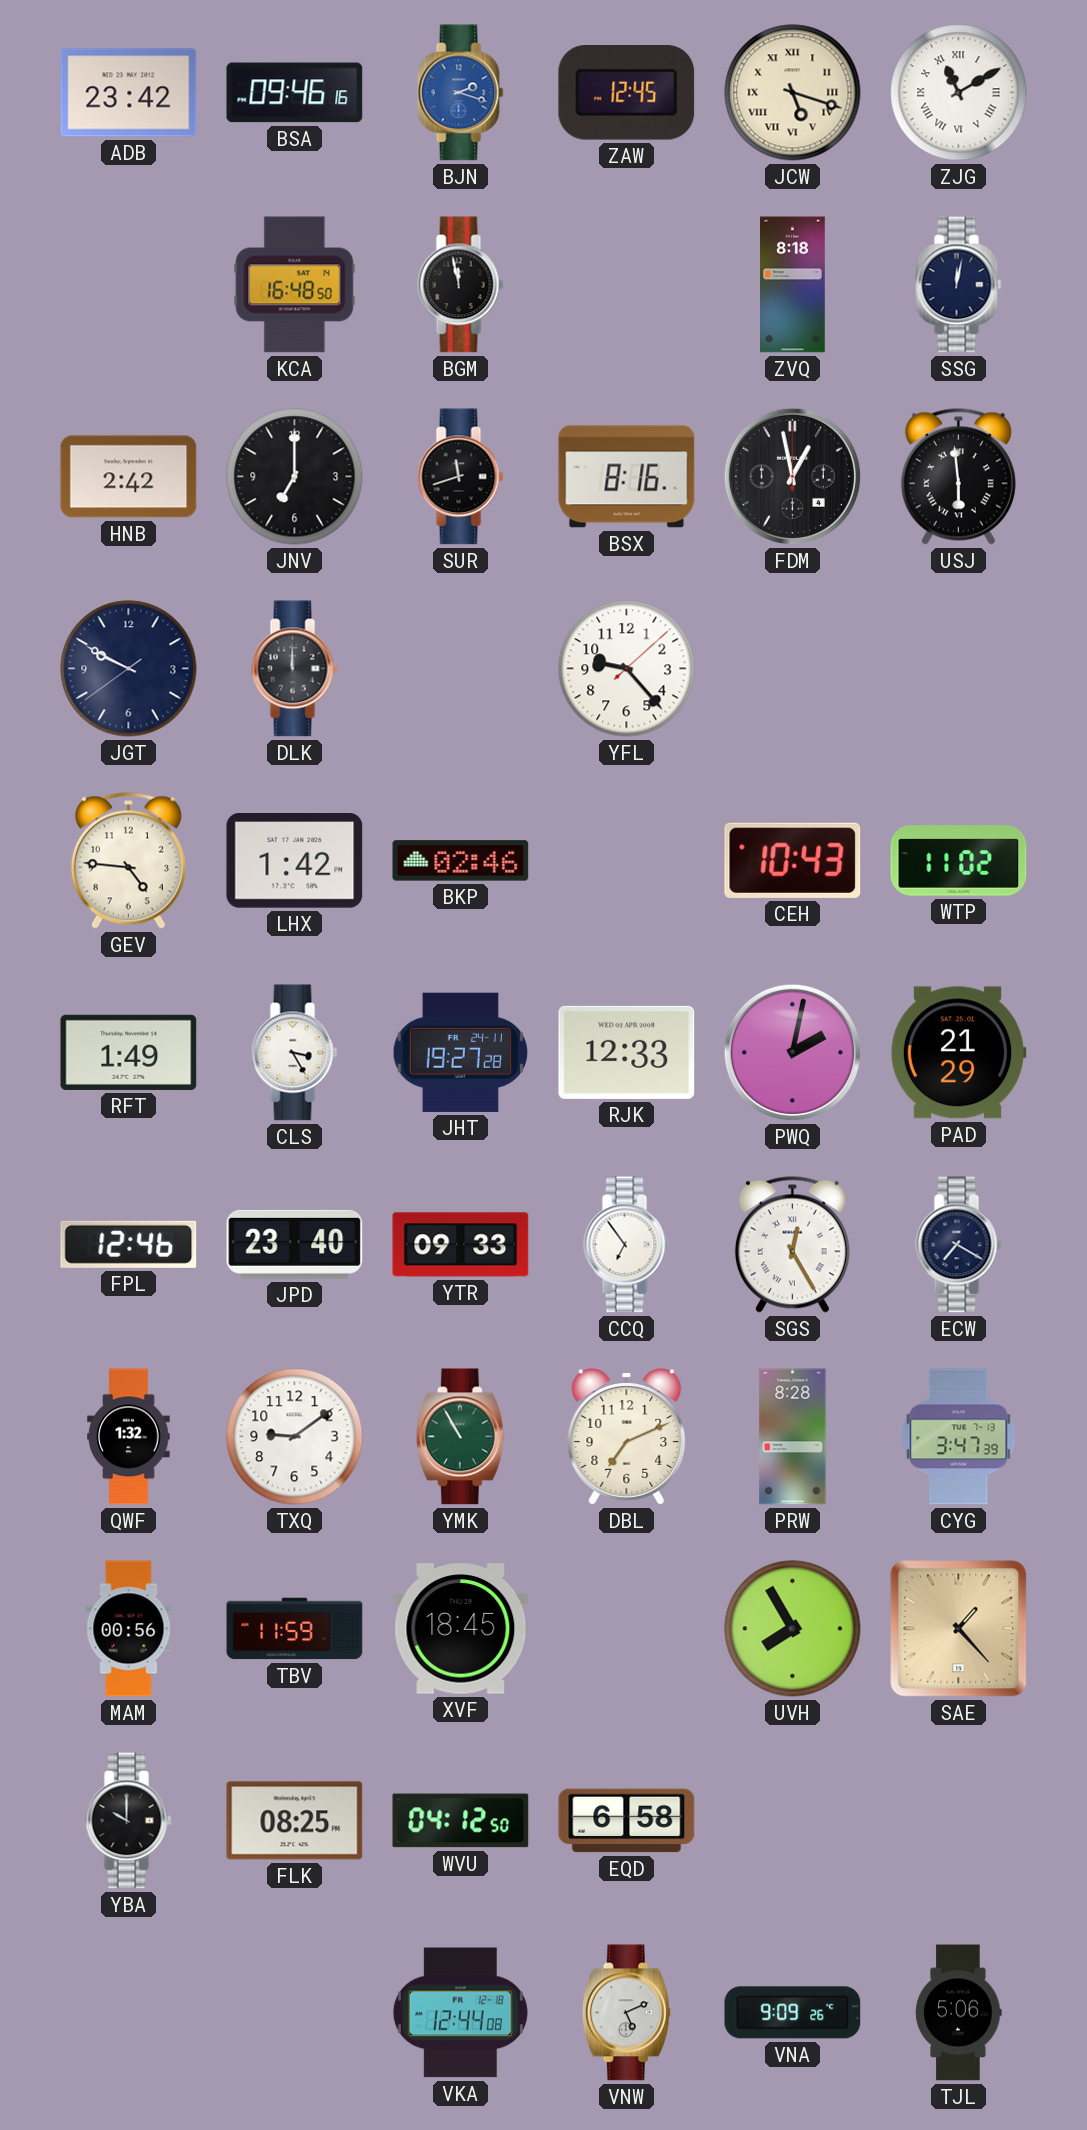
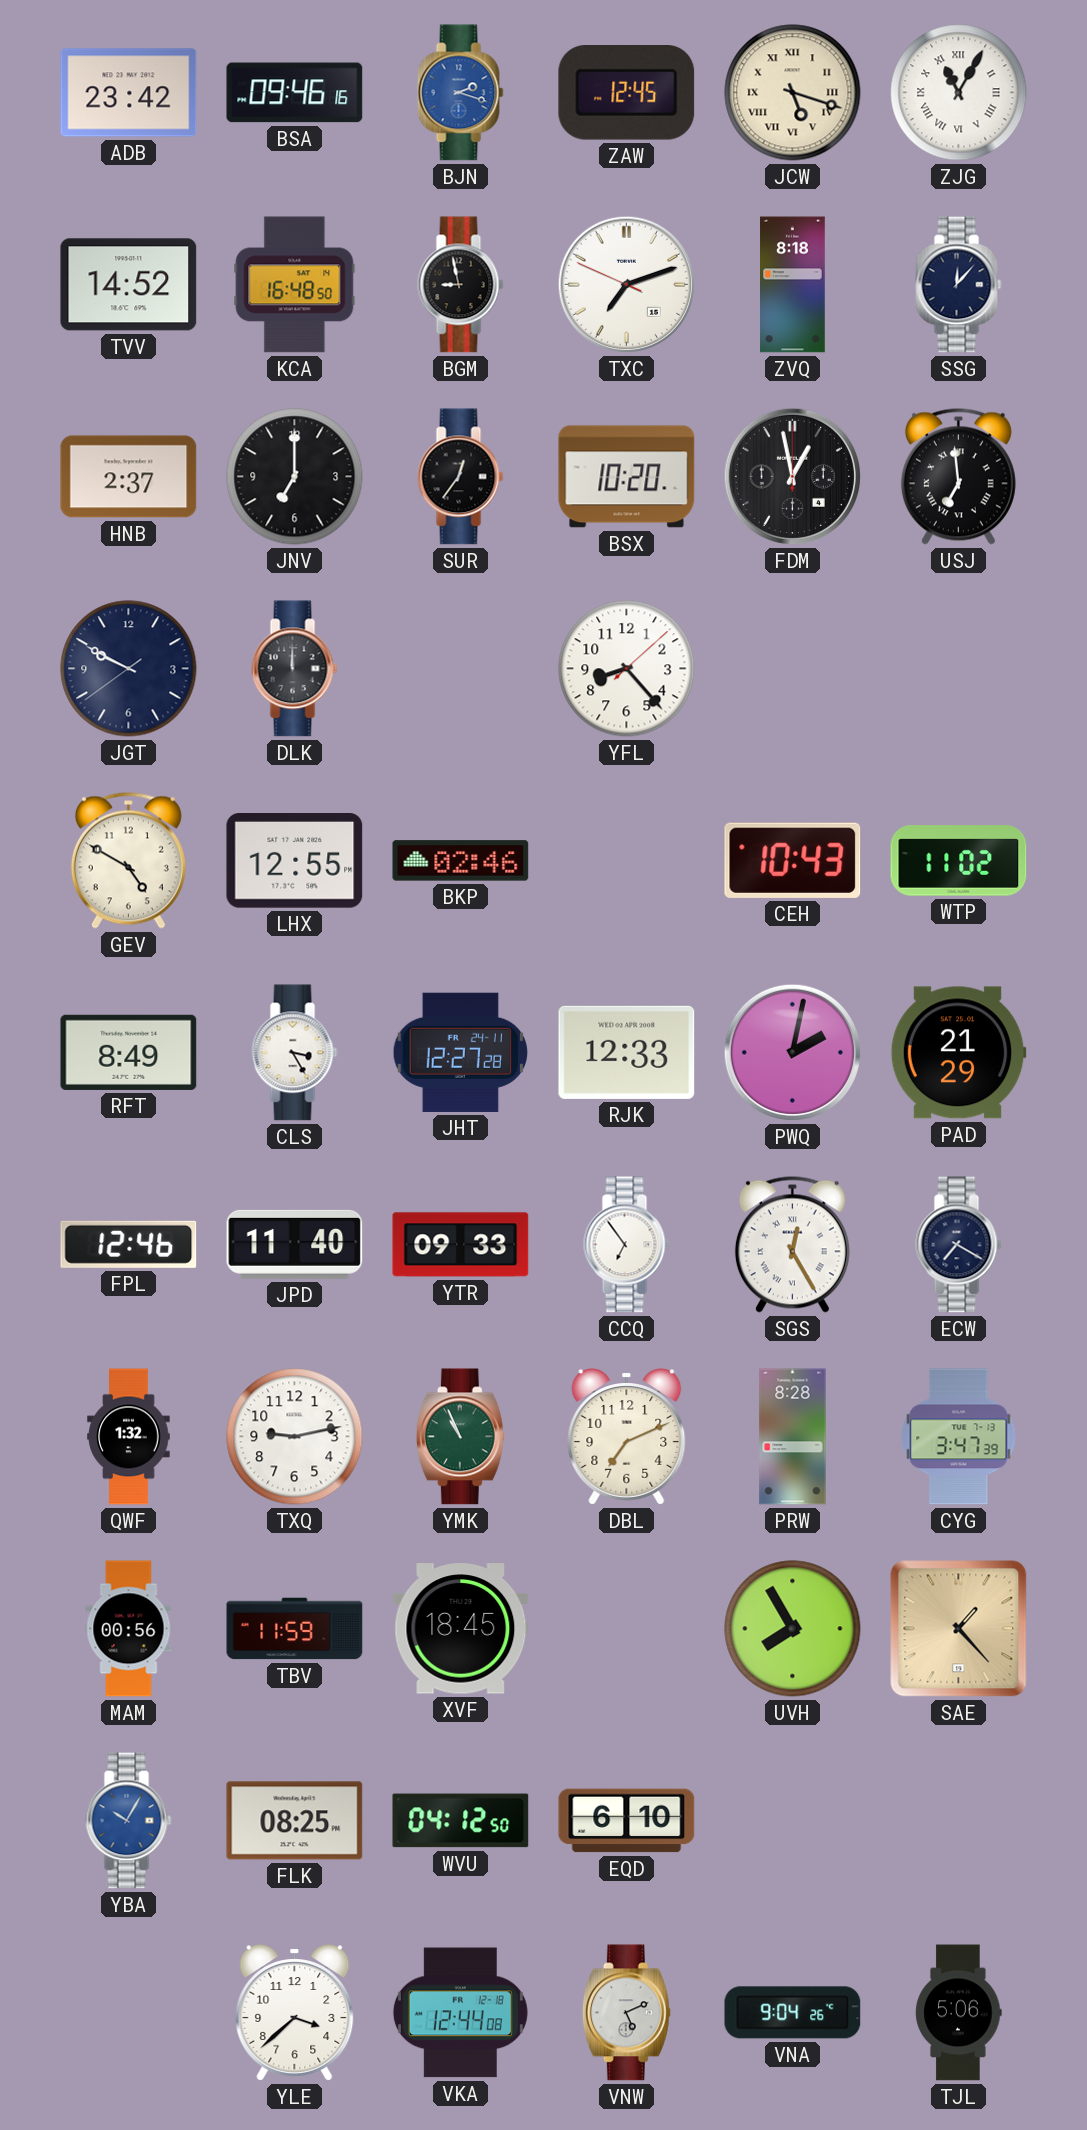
ZJG: 11:10 -> 11:05
TVV: none -> 14:52
BGM: 11:58 -> 8:58
TXC: none -> 7:11
SSG: 12:02 -> 12:07
HNB: 2:42 -> 2:37
SUR: 11:42 -> 12:36
BSX: 8:16 -> 10:20
USJ: 5:59 -> 6:59
YFL: 9:23 -> 8:23
GEV: 4:46 -> 4:50
LHX: 1:42 -> 12:55
RFT: 1:49 -> 8:49
JHT: 19:27 -> 12:27
JPD: 23:40 -> 11:40
TXQ: 9:09 -> 9:13
YMK: 10:55 -> 10:56
YBA: 10:00 -> 10:05
YBA dial: black -> blue
EQD: 6:58 -> 6:10
YLE: none -> 3:38
VNA: 9:09 -> 9:04
